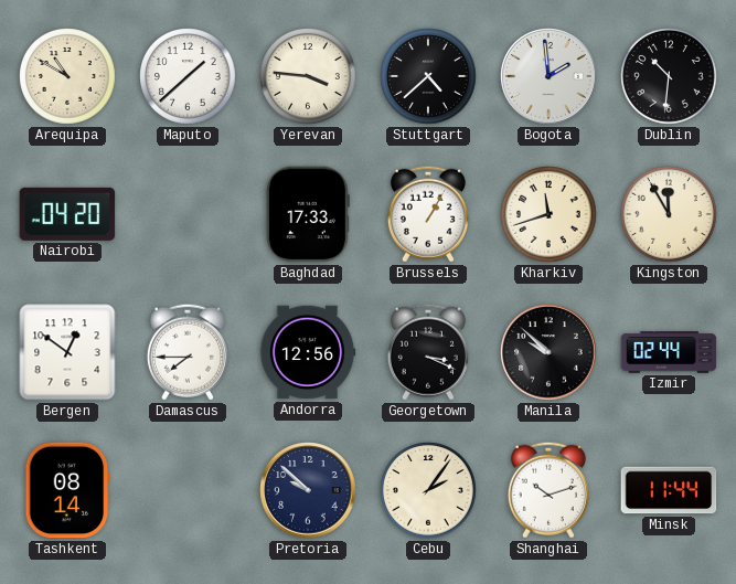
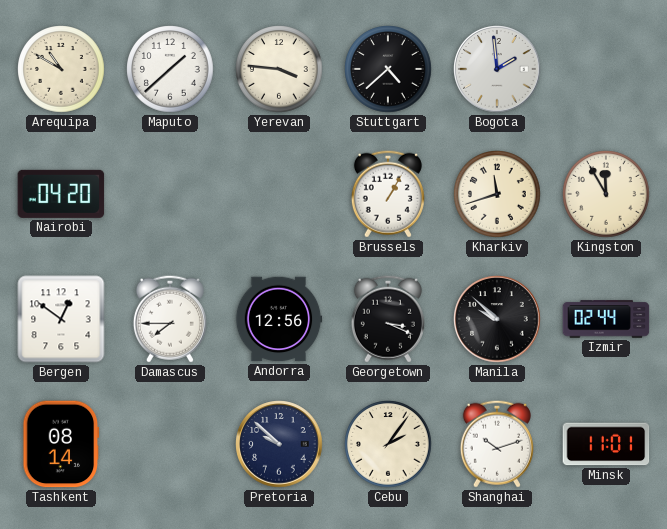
Dublin: 10:31 -> none
Baghdad: 17:33 -> none
Minsk: 11:44 -> 11:01
